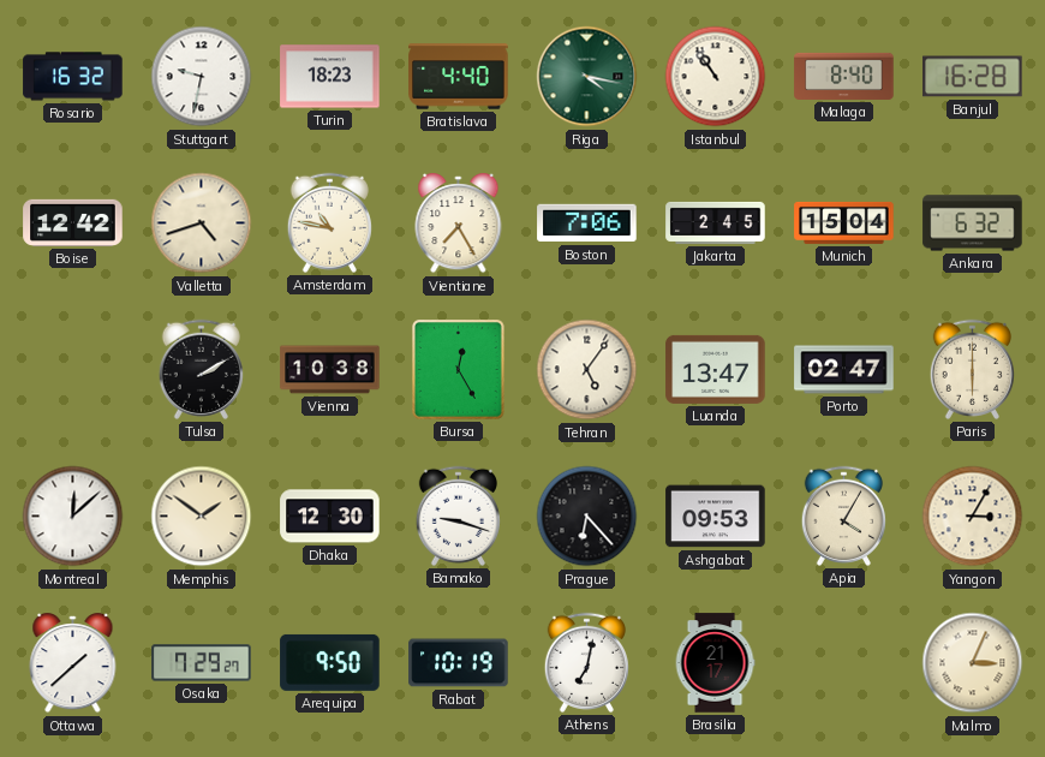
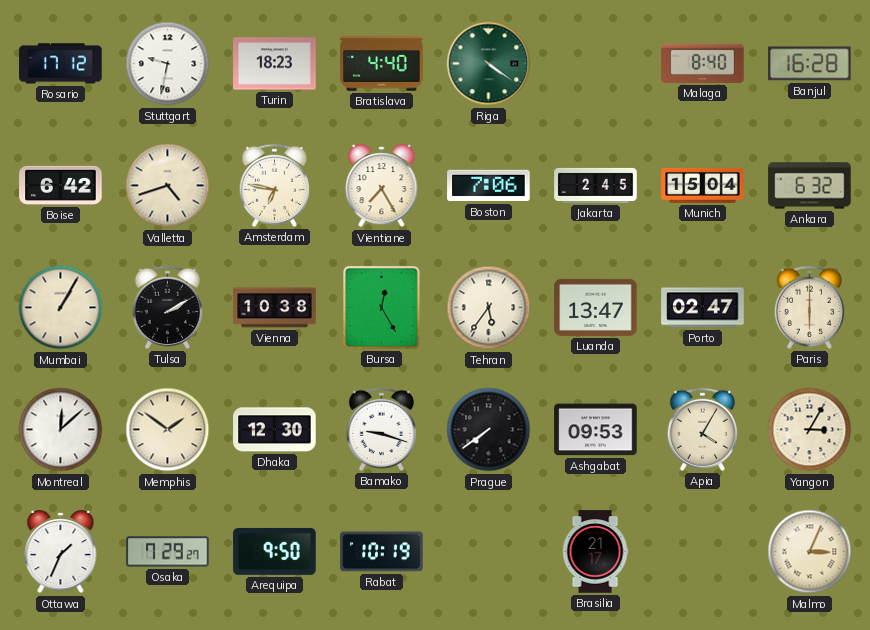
Rosario: 16:32 -> 17:12
Riga: 4:17 -> 4:21
Istanbul: 10:54 -> none
Boise: 12:42 -> 6:42
Amsterdam: 10:47 -> 6:47
Mumbai: none -> 1:05
Tehran: 5:06 -> 5:36
Prague: 6:23 -> 7:39
Ottawa: 1:38 -> 1:34
Athens: 7:02 -> none
